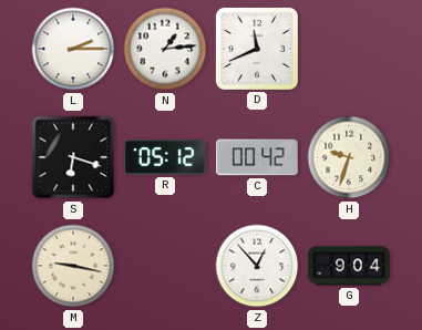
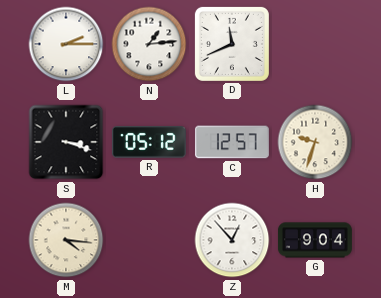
S: 6:18 -> 3:18
C: 00:42 -> 12:57
M: 9:17 -> 4:16
